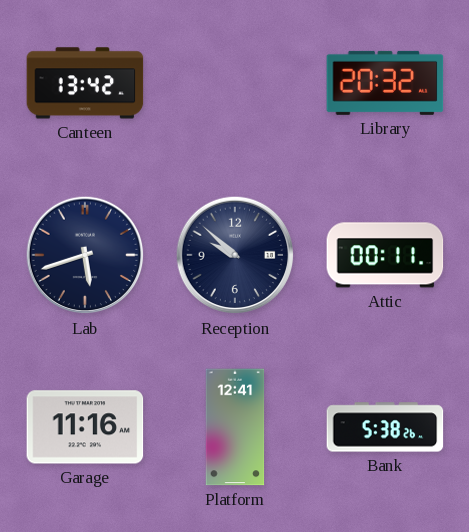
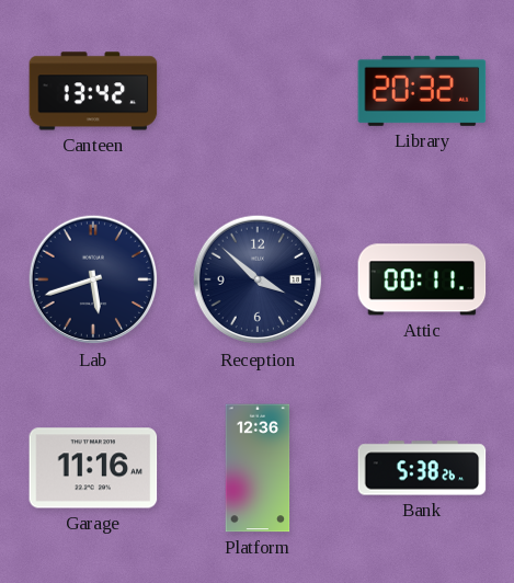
Reception: 9:52 -> 3:52
Platform: 12:41 -> 12:36
